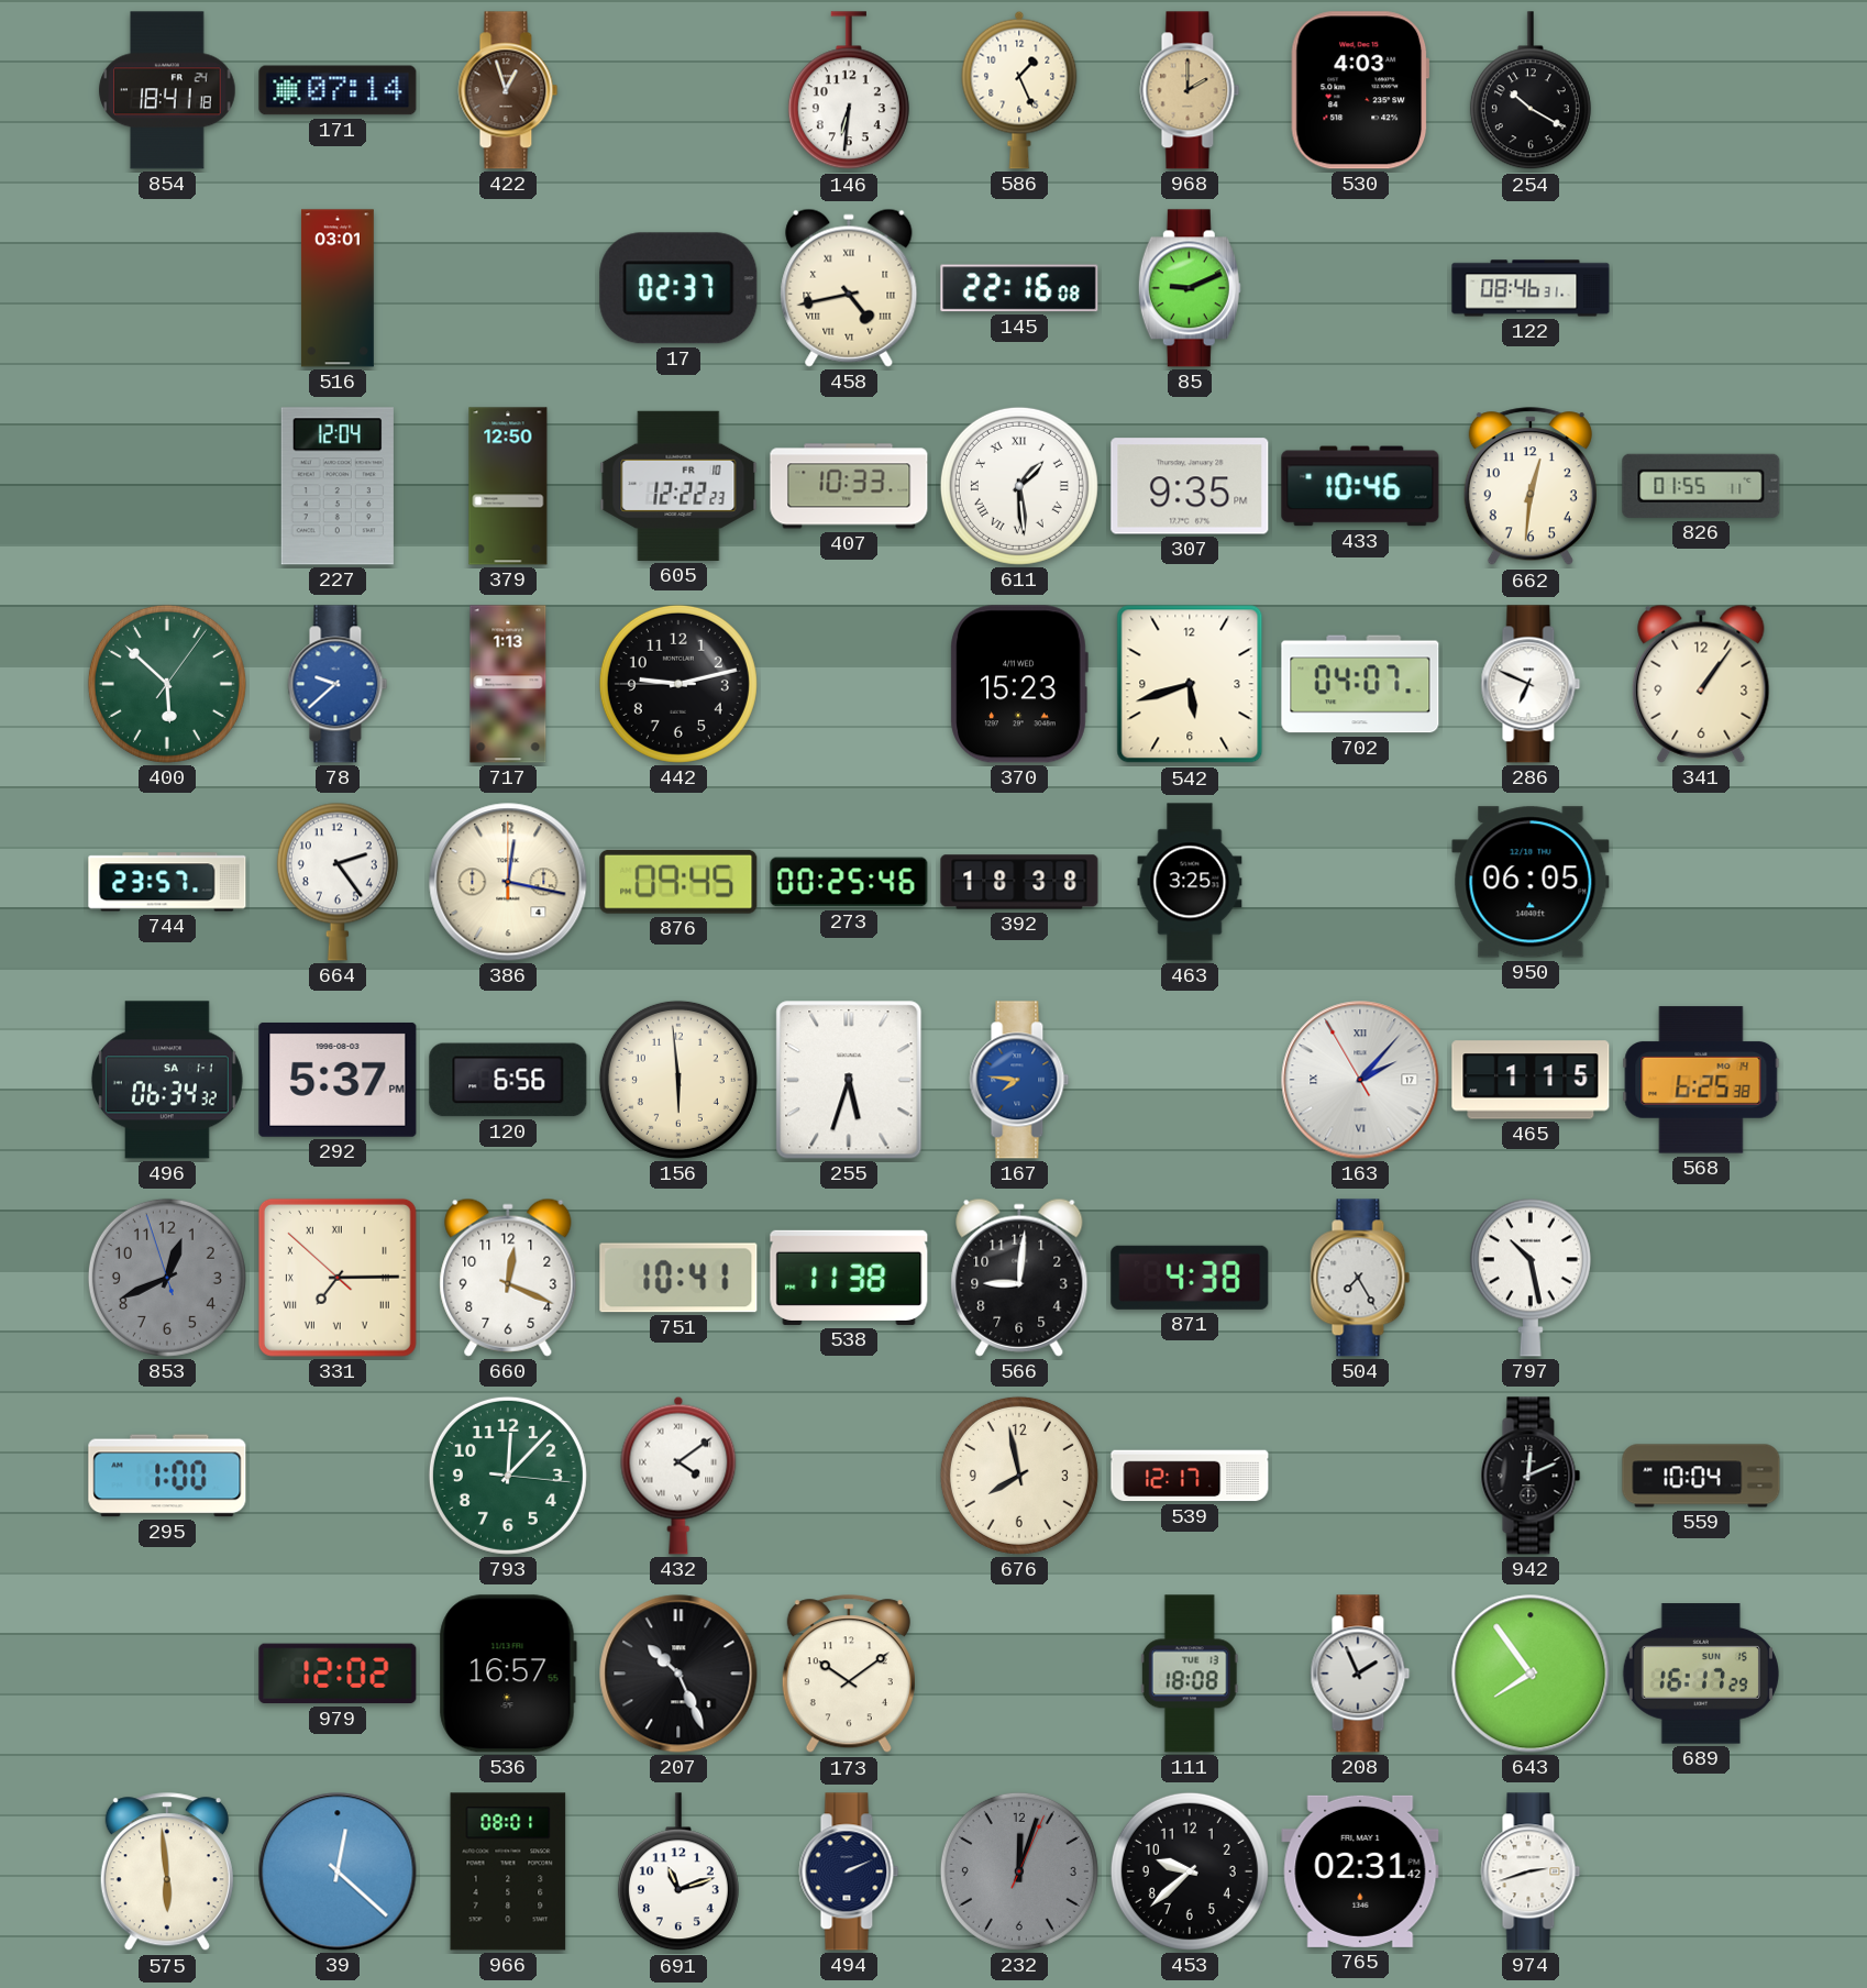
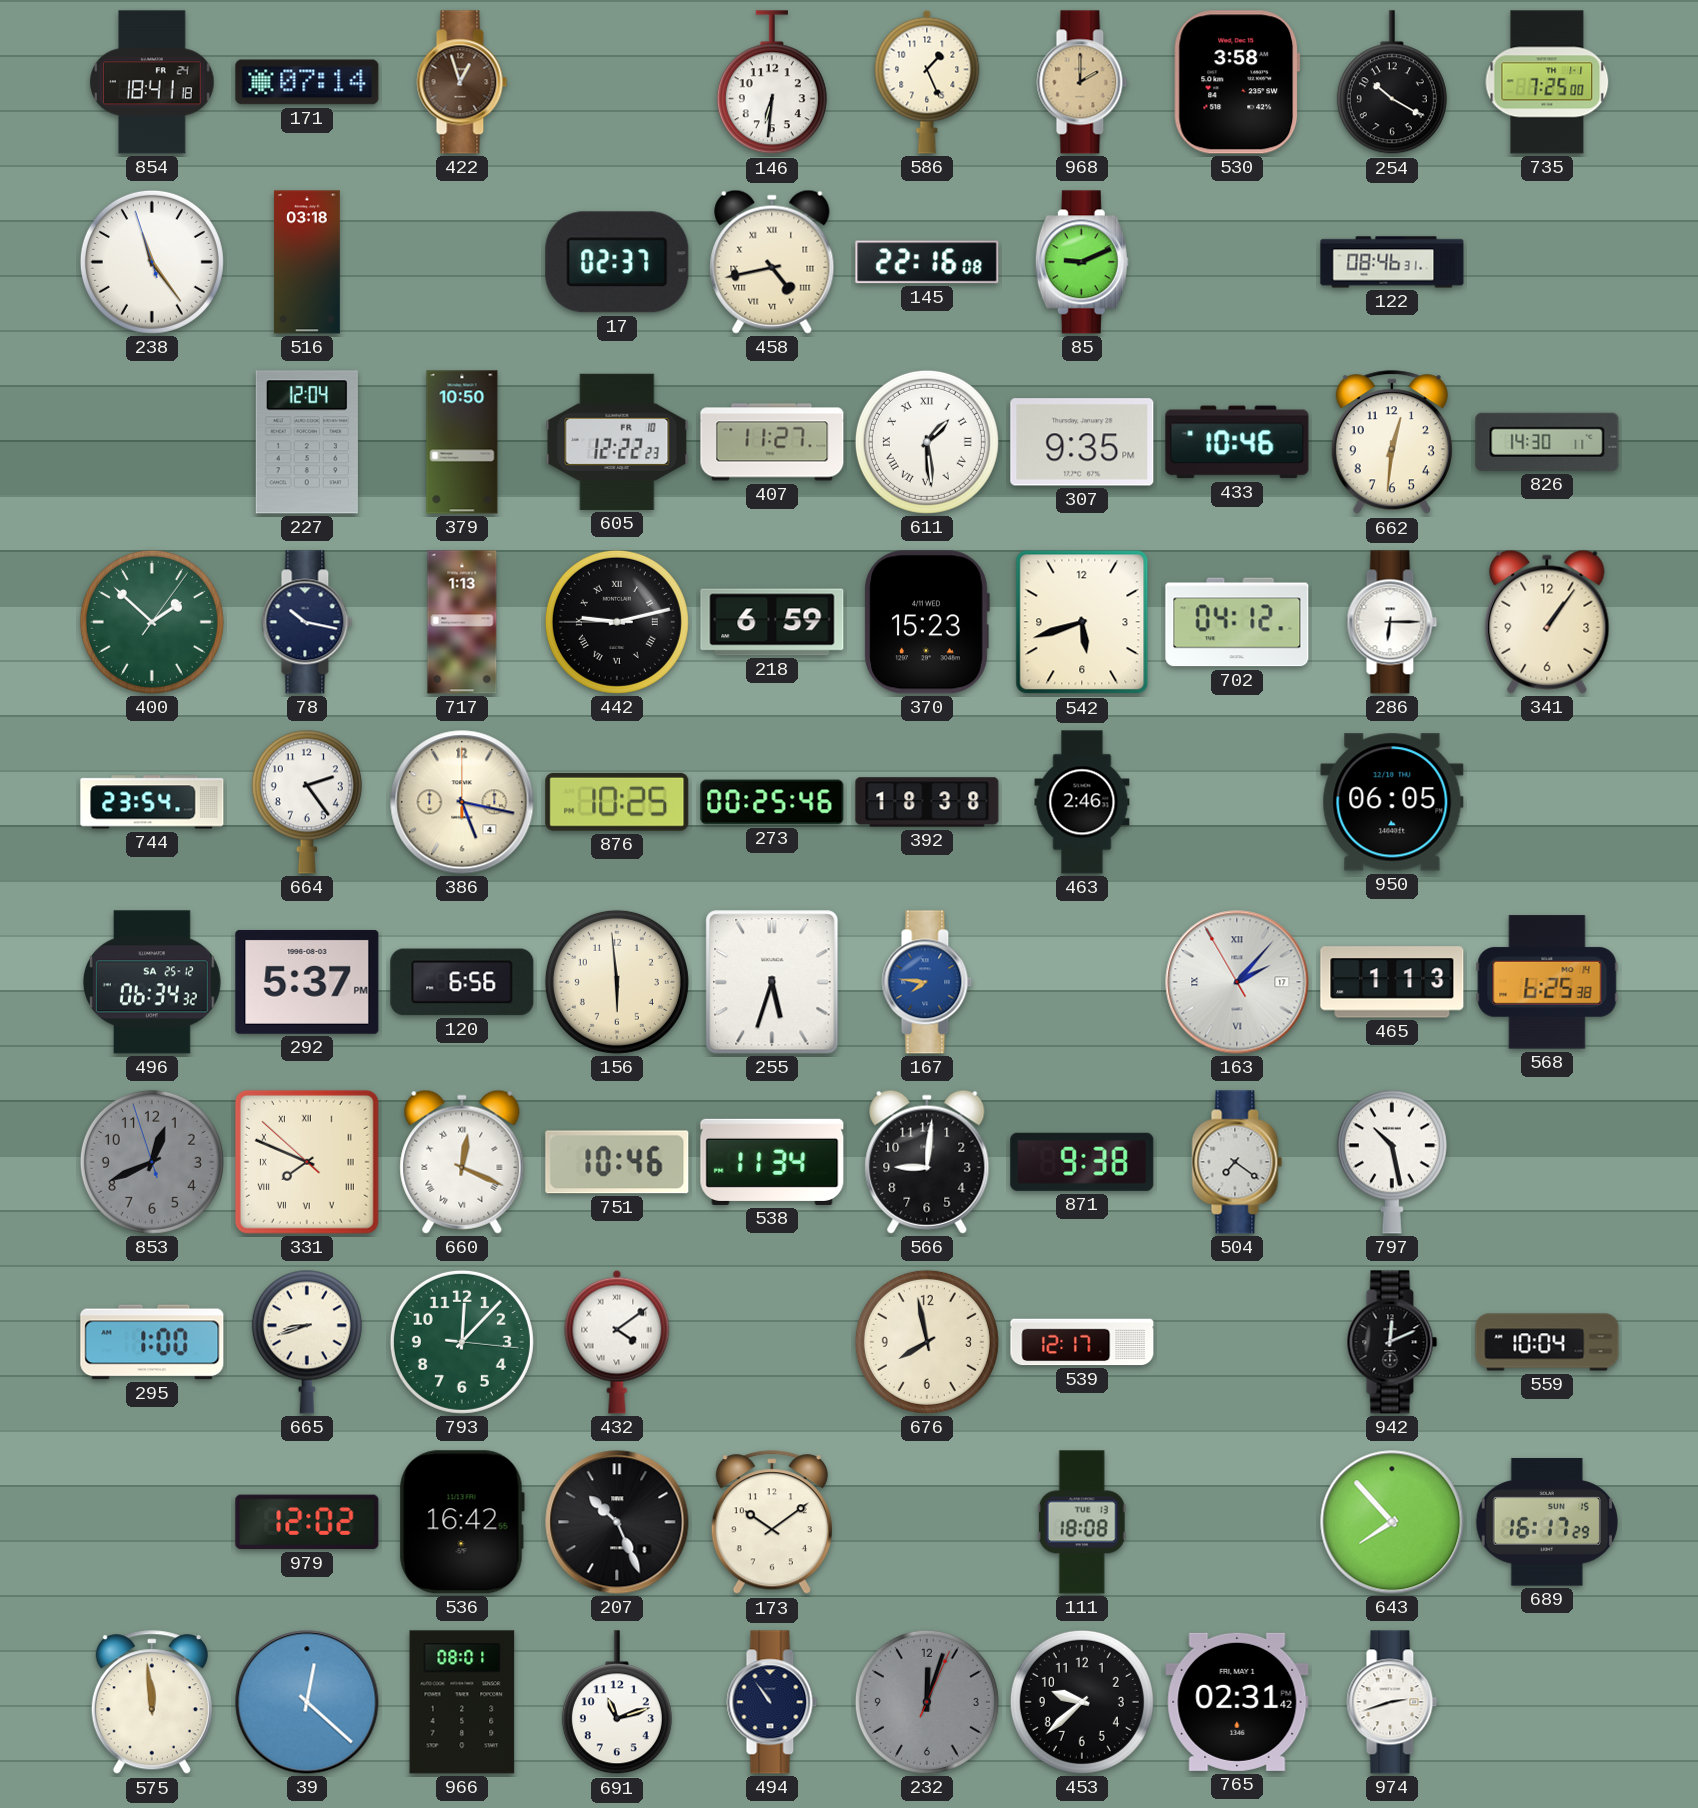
530: 4:03 -> 3:58
735: none -> 7:25
238: none -> 11:23
516: 03:01 -> 03:18
379: 12:50 -> 10:50
407: 10:33 -> 11:27
826: 01:55 -> 14:30
400: 5:52 -> 1:52
78: 9:38 -> 10:17
78 dial: blue -> navy
442 numerals: Arabic -> Roman
218: none -> 6:59
702: 04:07 -> 04:12
286: 6:49 -> 6:15
744: 23:57 -> 23:54
386: 12:17 -> 5:17
876: 09:45 -> 10:25
463: 3:25 -> 2:46
496 date: SA 1-1 -> SA 25-12
465: 1:15 -> 1:13
331: 7:14 -> 7:48
660 numerals: Arabic -> Roman
751: 10:41 -> 10:46
538: 11:38 -> 11:34
871: 4:38 -> 9:38
504: 7:25 -> 7:21
665: none -> 8:42
536: 16:57 -> 16:42
208: 1:56 -> none
643: 7:54 -> 7:53
575: 5:59 -> 11:59
494: 2:11 -> 10:54
